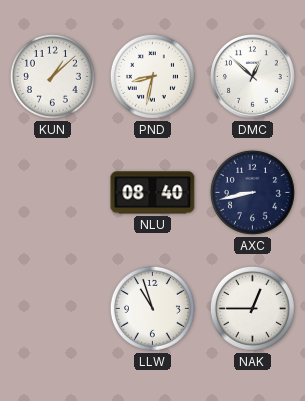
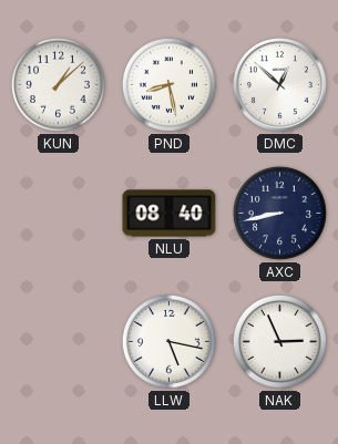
PND: 8:32 -> 8:28
LLW: 10:57 -> 5:17
NAK: 12:45 -> 2:56
